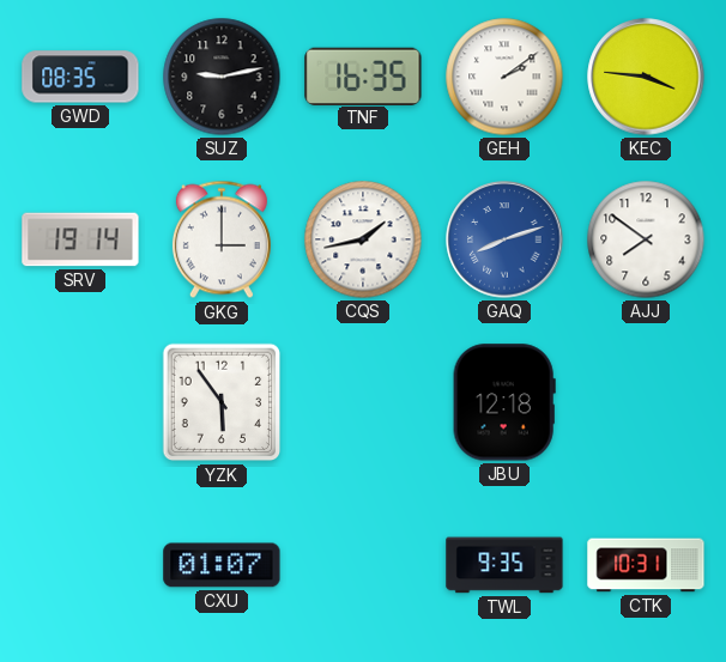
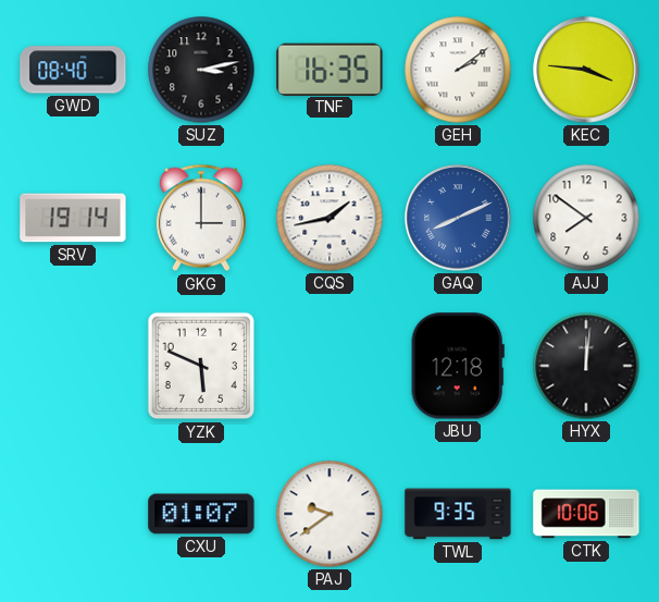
GWD: 08:35 -> 08:40
SUZ: 9:13 -> 3:13
GAQ: 8:12 -> 8:11
YZK: 5:54 -> 5:49
HYX: none -> 12:01
PAJ: none -> 9:39
CTK: 10:31 -> 10:06
